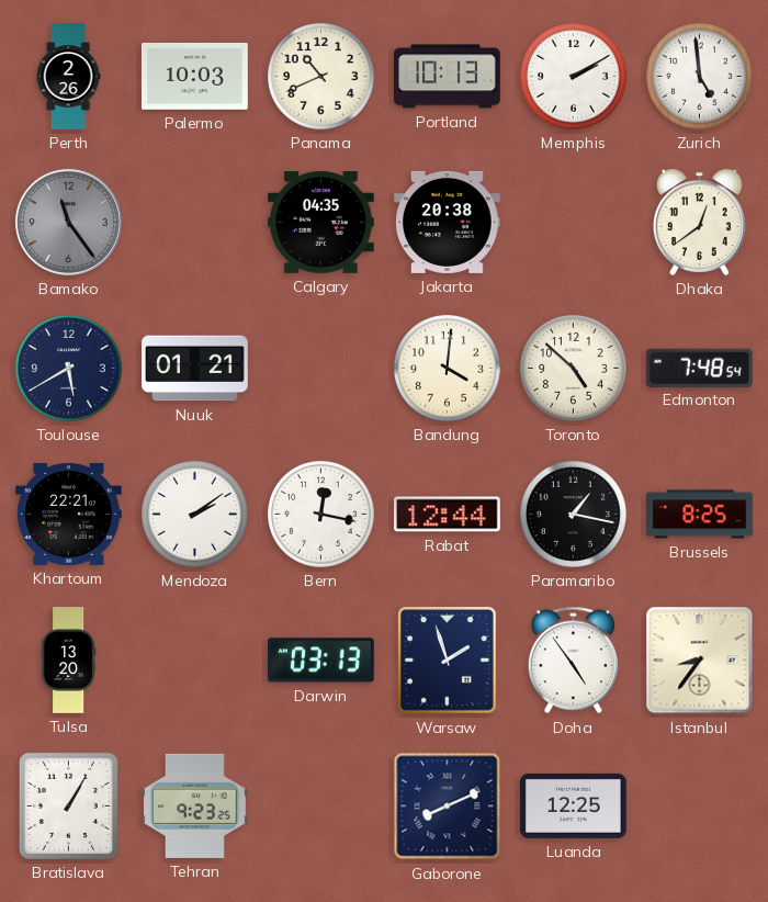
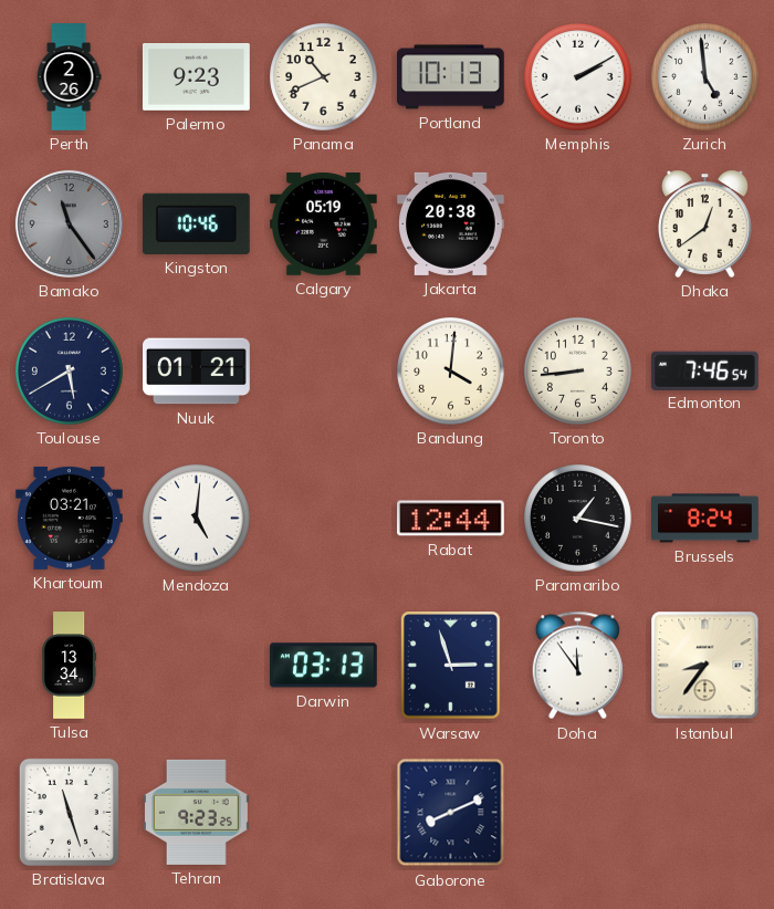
Palermo: 10:03 -> 9:23
Kingston: none -> 10:46
Calgary: 04:35 -> 05:19
Toronto: 4:52 -> 8:44
Edmonton: 7:48 -> 7:46
Khartoum: 22:21 -> 03:21
Mendoza: 2:09 -> 5:01
Bern: 12:17 -> none
Brussels: 8:25 -> 8:24
Tulsa: 13:20 -> 13:34
Warsaw: 1:57 -> 2:57
Doha: 4:54 -> 11:54
Bratislava: 1:05 -> 11:27
Luanda: 12:25 -> none
